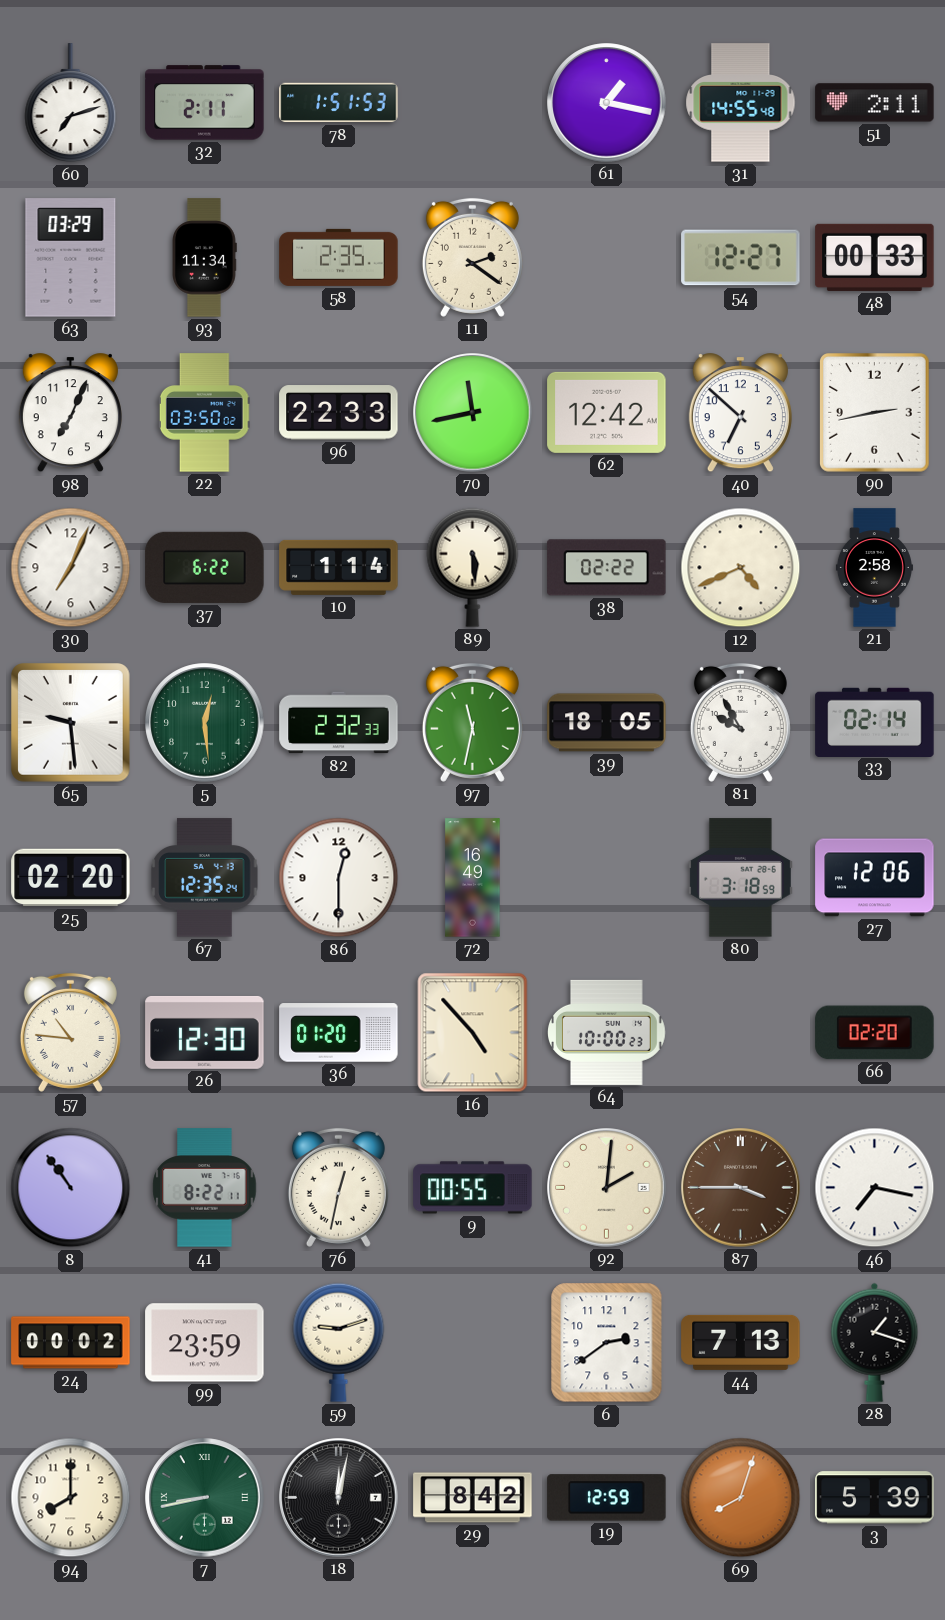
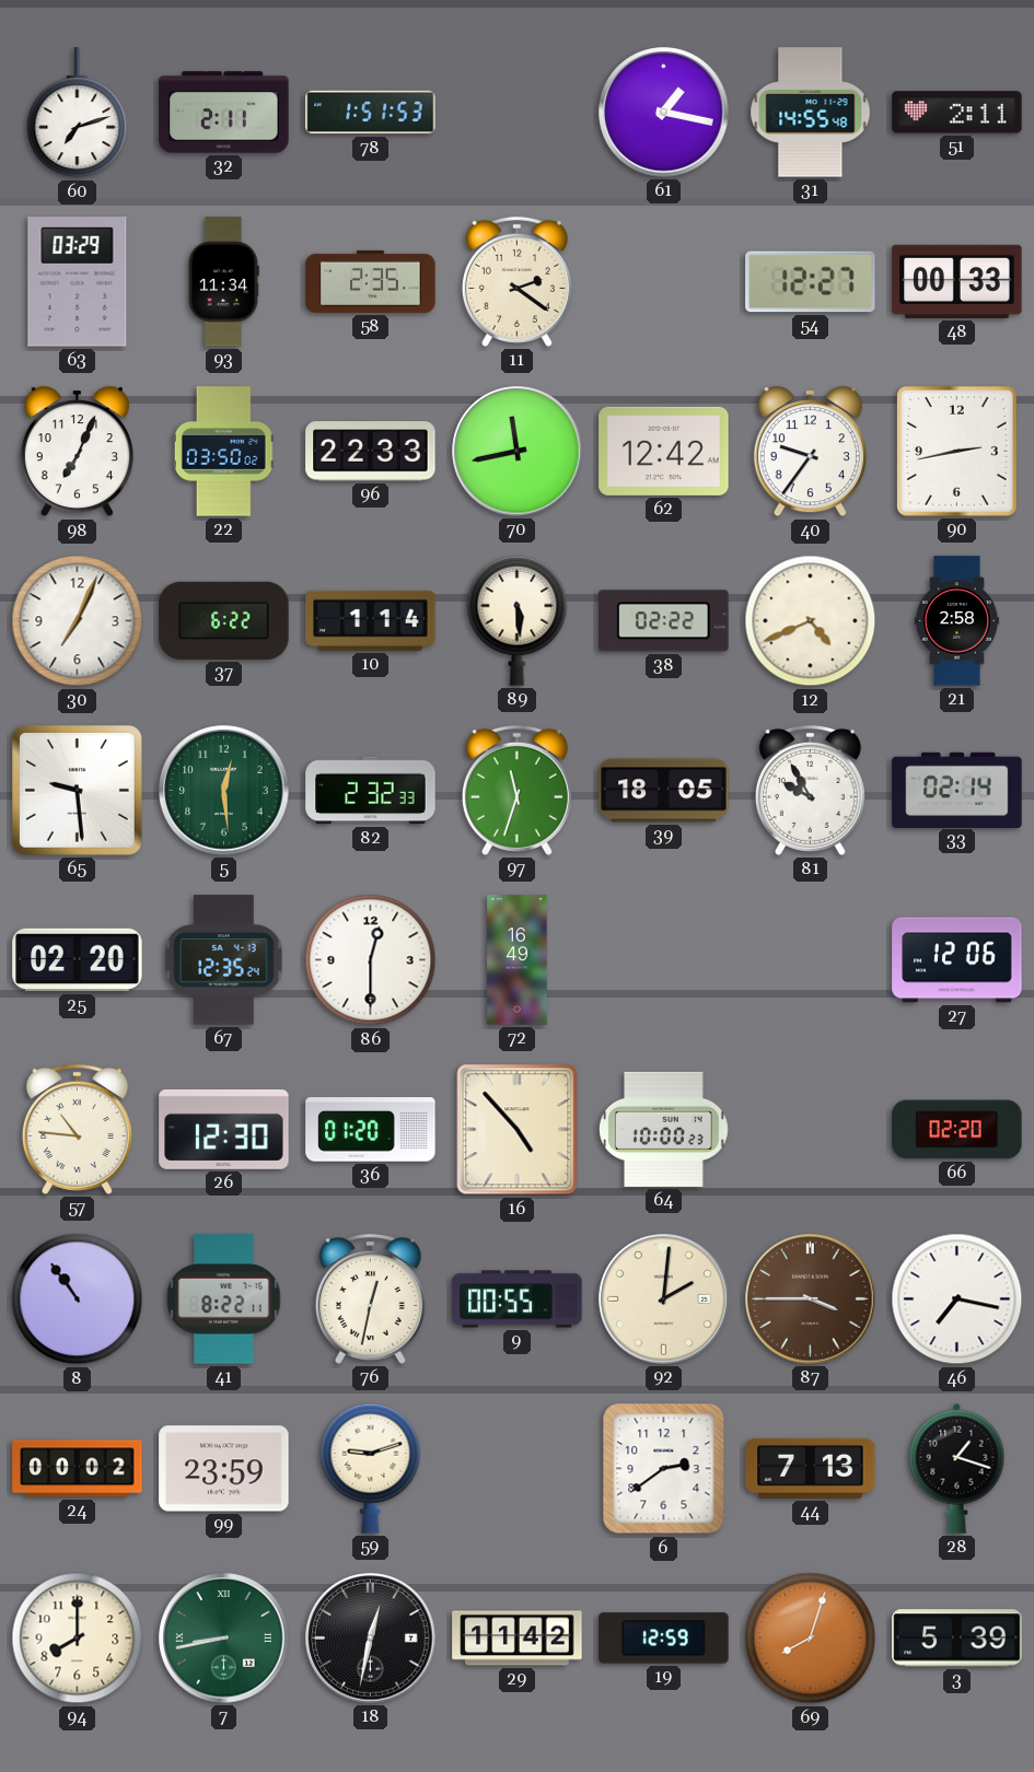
40: 6:52 -> 9:36
97: 11:32 -> 11:33
80: 3:18 -> none
18: 12:02 -> 12:32
29: 8:42 -> 11:42
